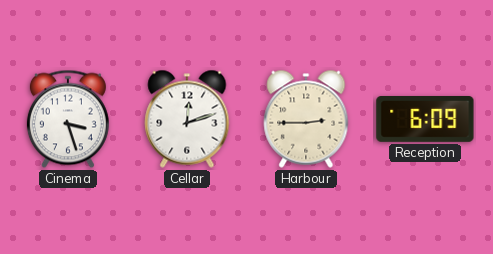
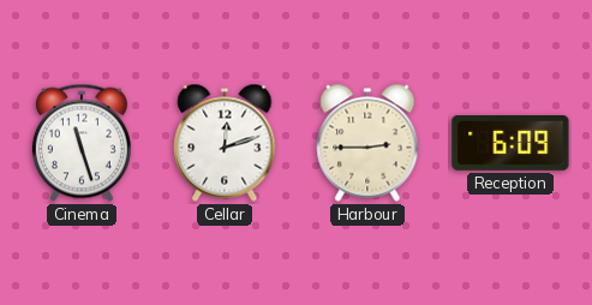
Cinema: 3:27 -> 11:27
